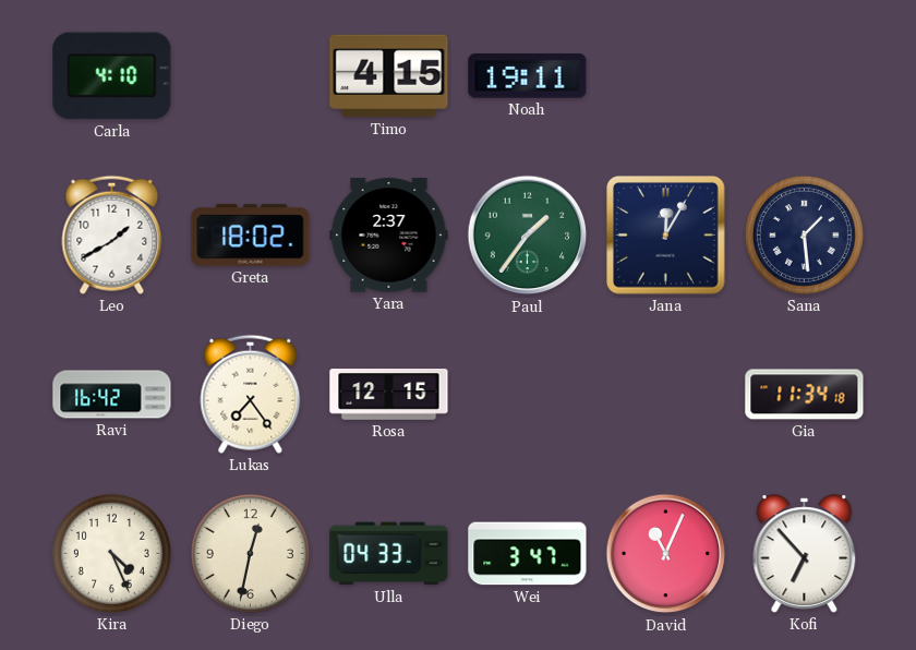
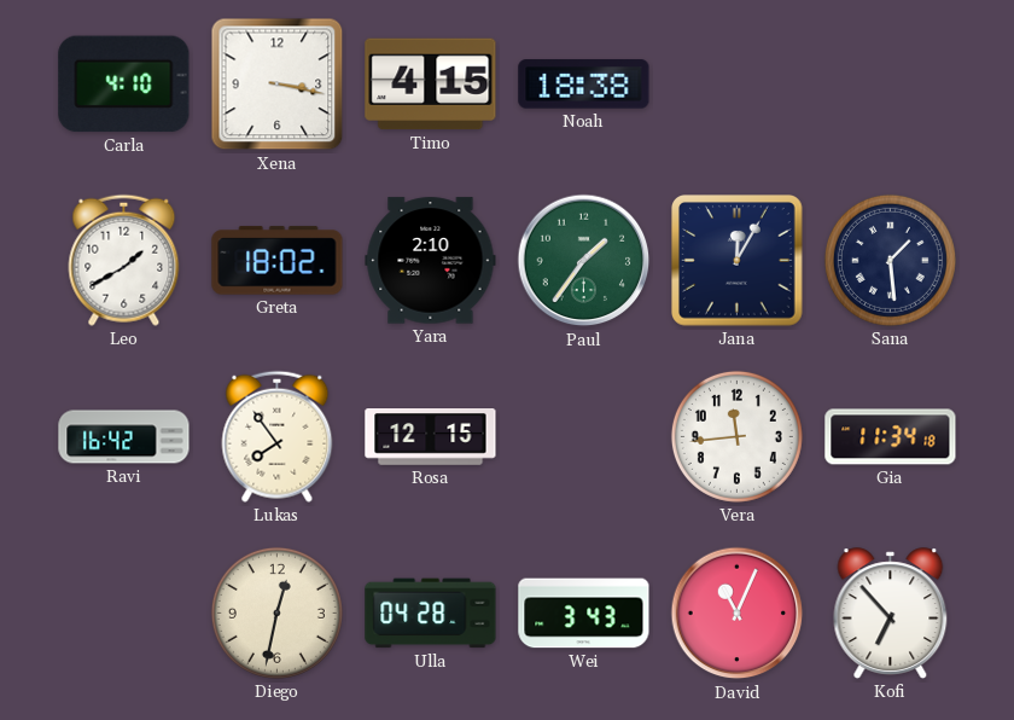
Xena: none -> 3:17
Noah: 19:11 -> 18:38
Yara: 2:37 -> 2:10
Lukas: 7:24 -> 7:54
Vera: none -> 11:44
Kira: 4:26 -> none
Ulla: 04:33 -> 04:28
Wei: 3:47 -> 3:43
